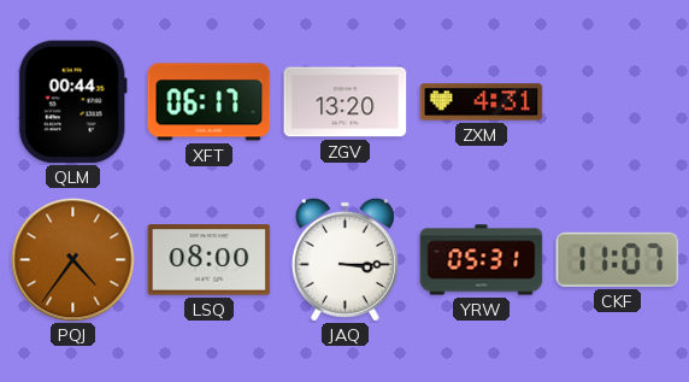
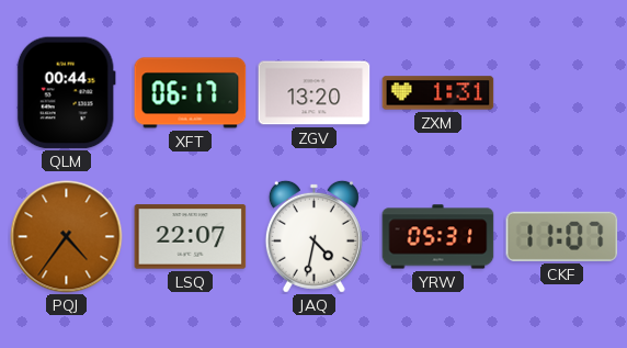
ZXM: 4:31 -> 1:31
LSQ: 08:00 -> 22:07
JAQ: 3:15 -> 4:32
